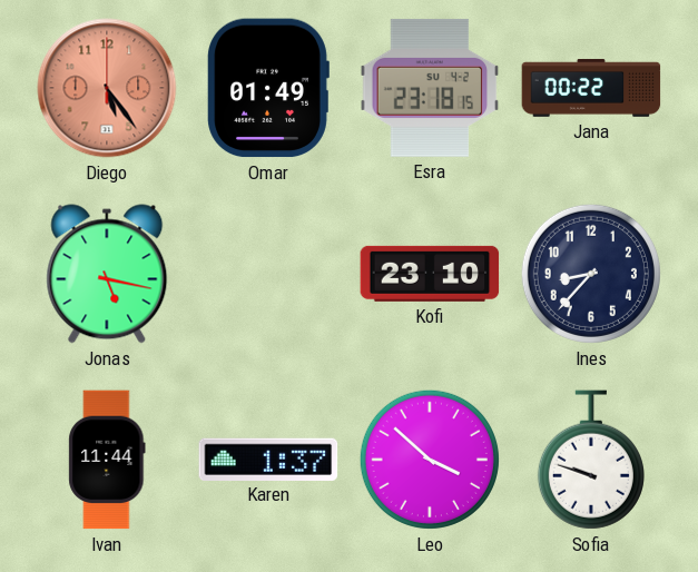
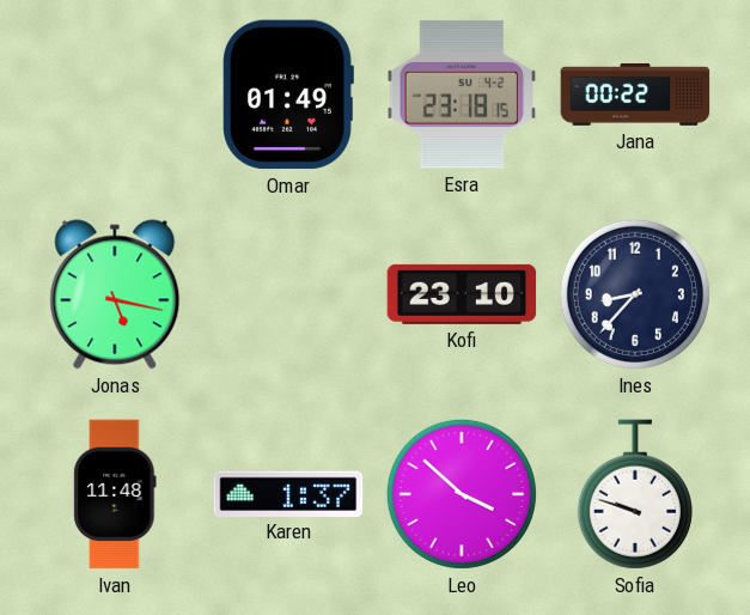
Diego: 5:24 -> none
Ivan: 11:44 -> 11:48
